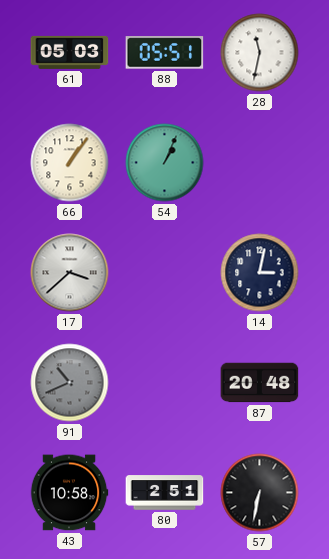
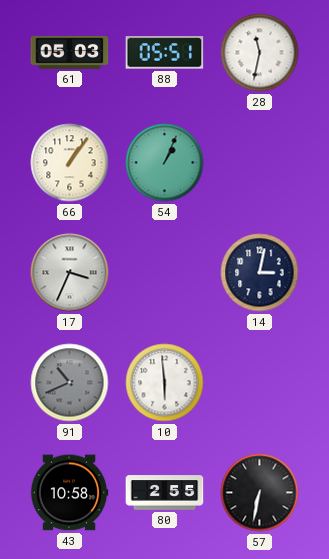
17: 3:38 -> 3:34
10: none -> 5:59
87: 20:48 -> none
80: 2:51 -> 2:55
